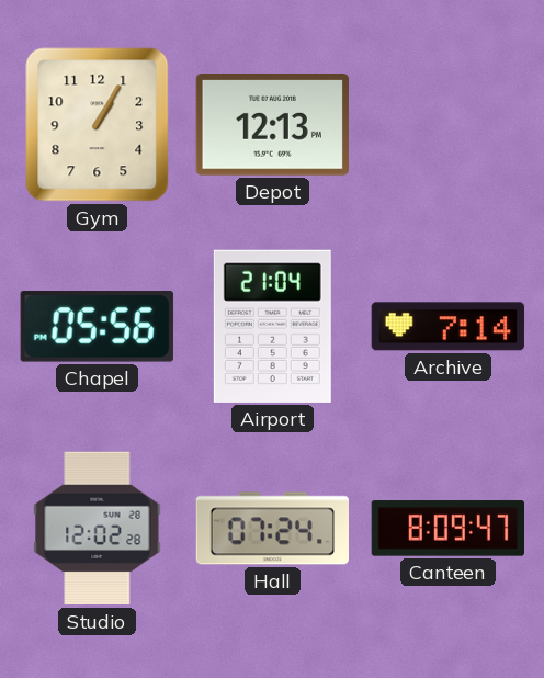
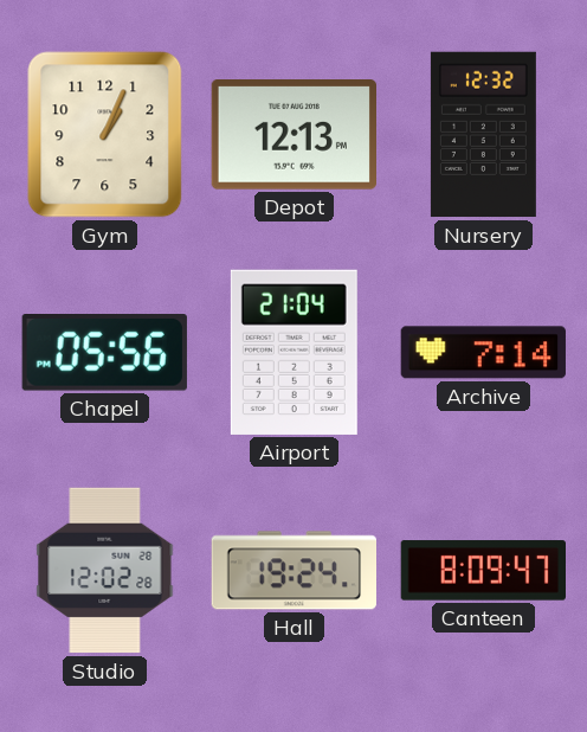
Gym: 1:05 -> 1:04
Nursery: none -> 12:32
Hall: 07:24 -> 19:24
